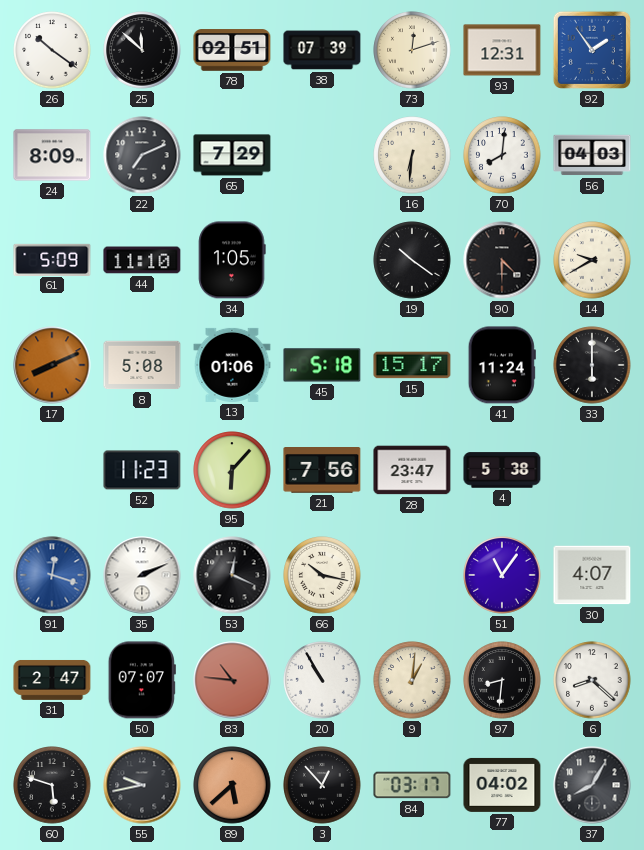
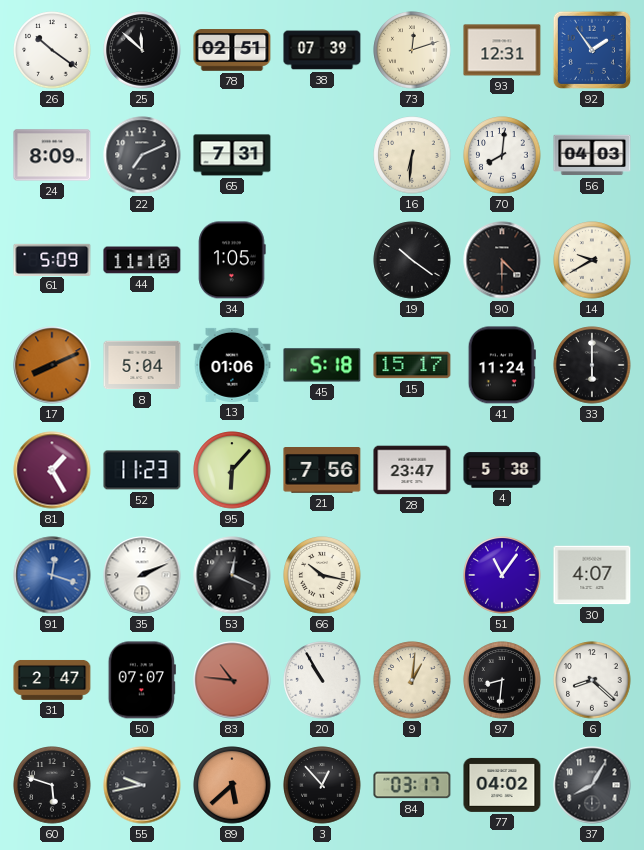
65: 7:29 -> 7:31
8: 5:08 -> 5:04
81: none -> 1:25
